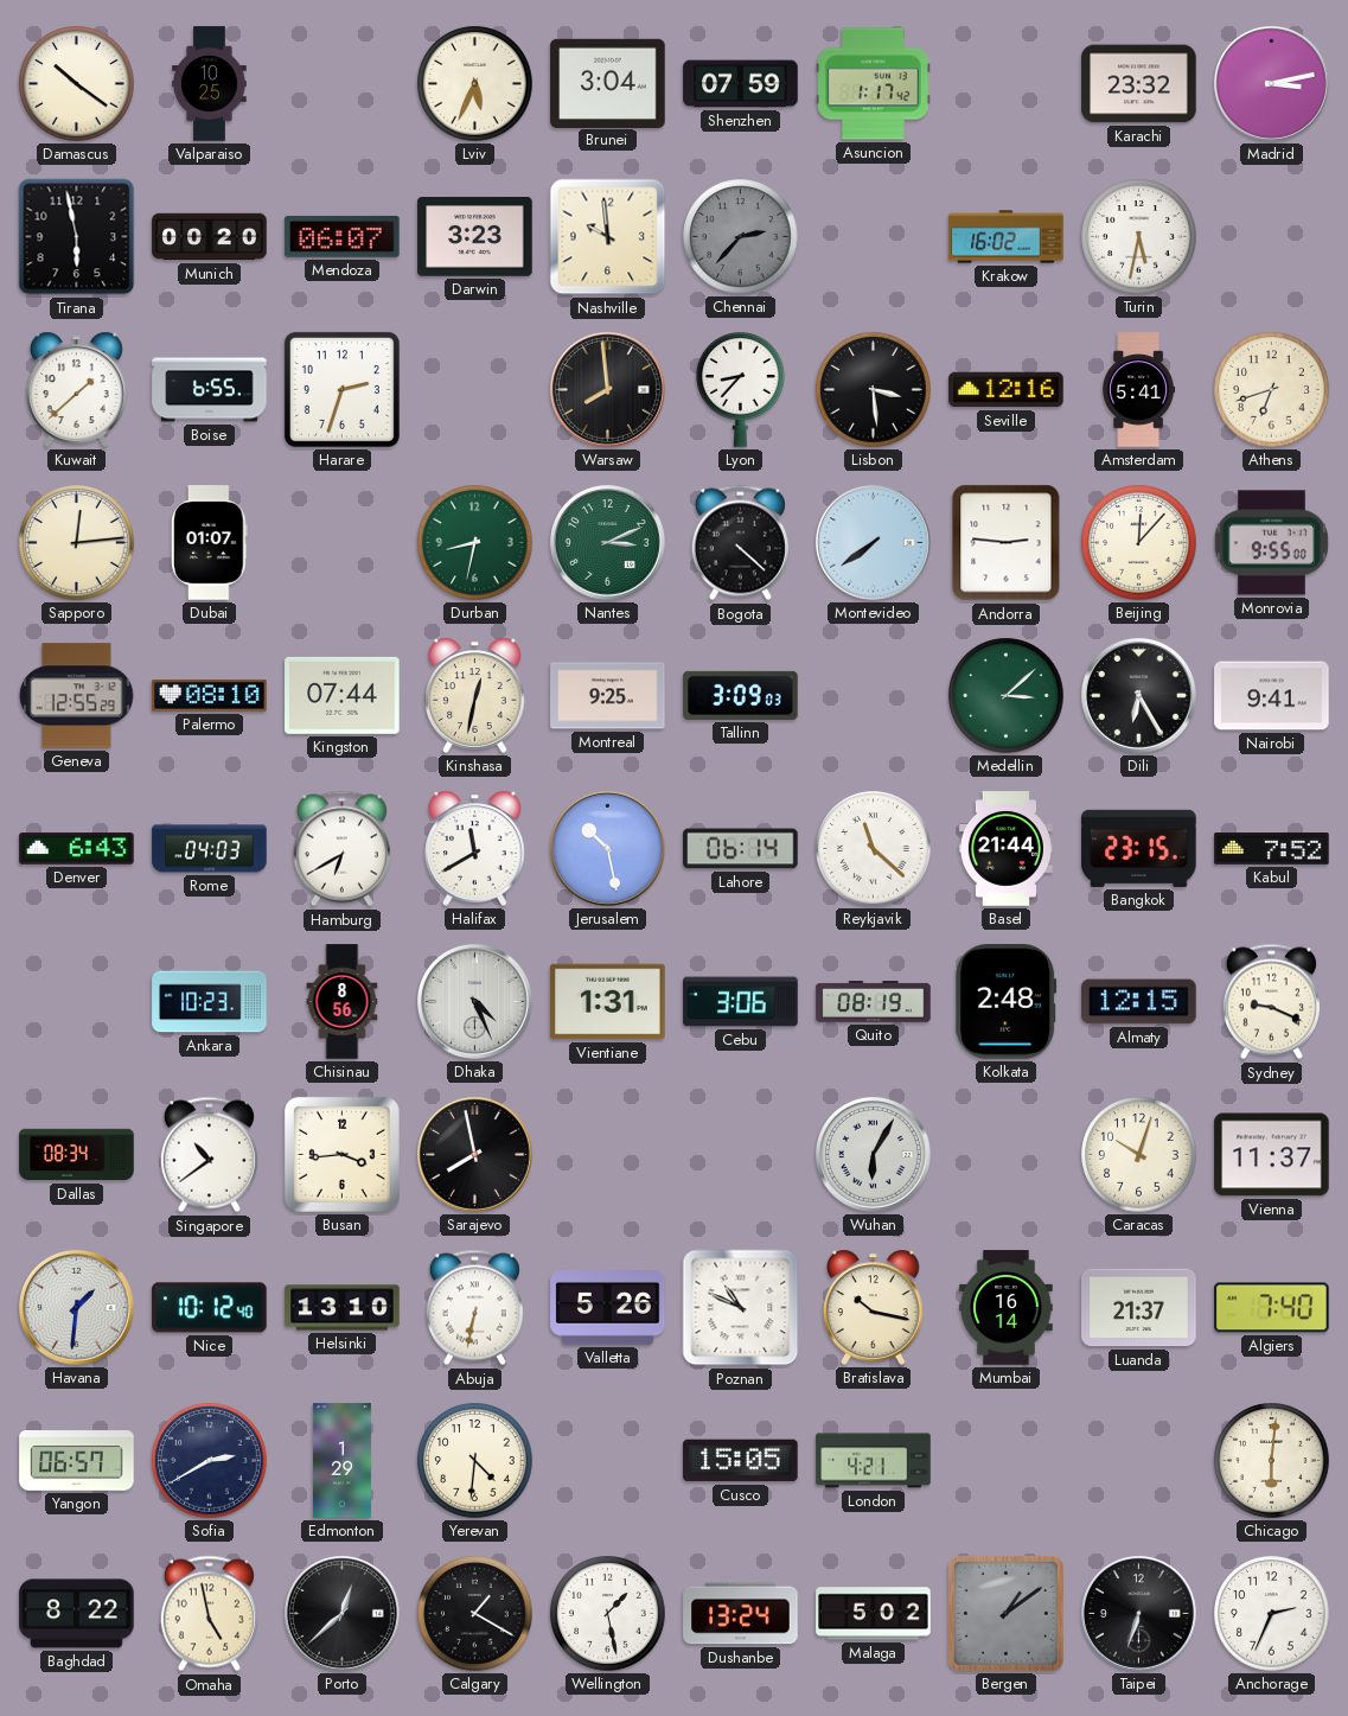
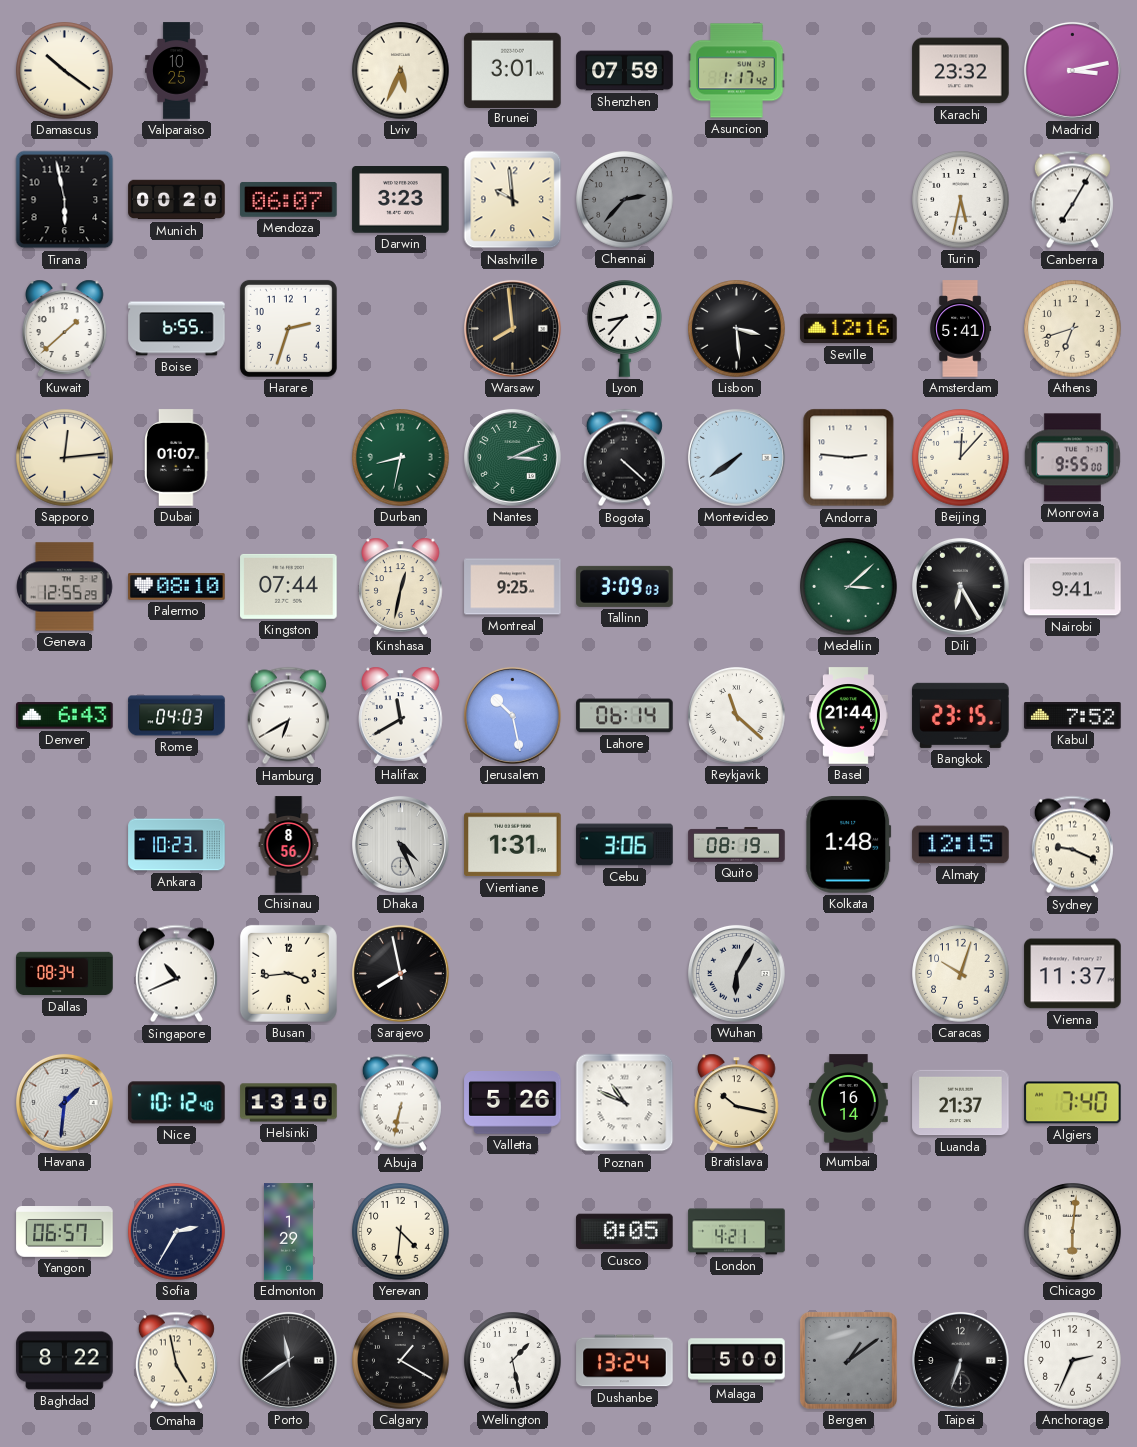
Brunei: 3:04 -> 3:01
Krakow: 16:02 -> none
Canberra: none -> 7:05
Kolkata: 2:48 -> 1:48
Singapore: 10:39 -> 10:41
Sofia: 2:40 -> 2:35
Cusco: 15:05 -> 0:05
Porto: 12:38 -> 11:39
Malaga: 5:02 -> 5:00
